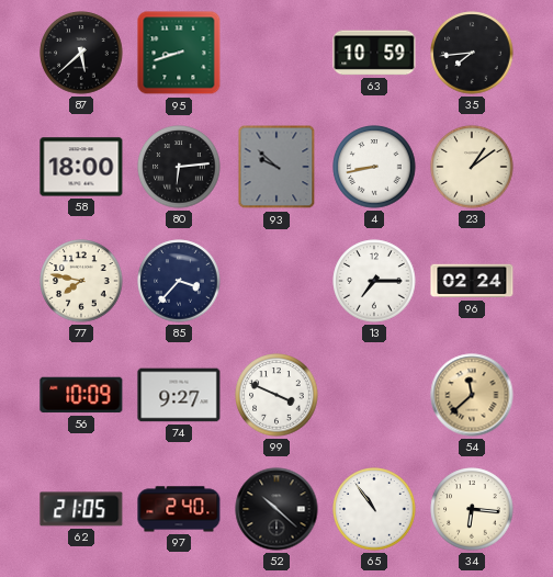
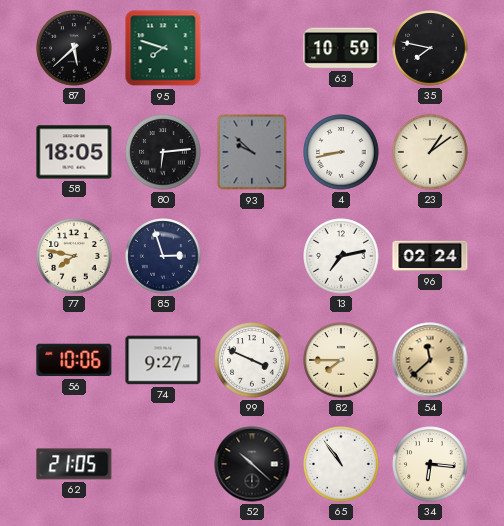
95: 8:42 -> 7:48
35: 7:44 -> 7:47
58: 18:00 -> 18:05
85: 3:37 -> 2:57
13: 7:15 -> 7:13
56: 10:09 -> 10:06
82: none -> 7:45
97: 2:40 -> none
